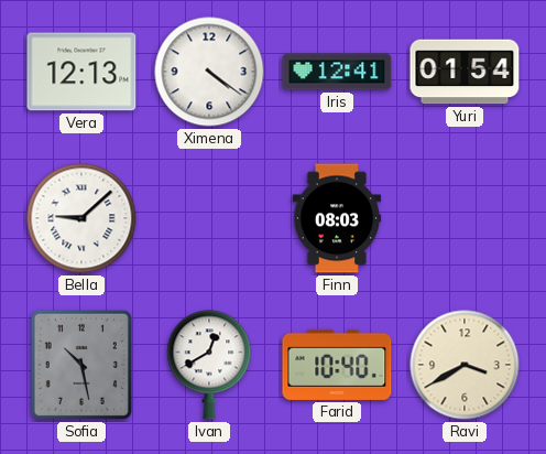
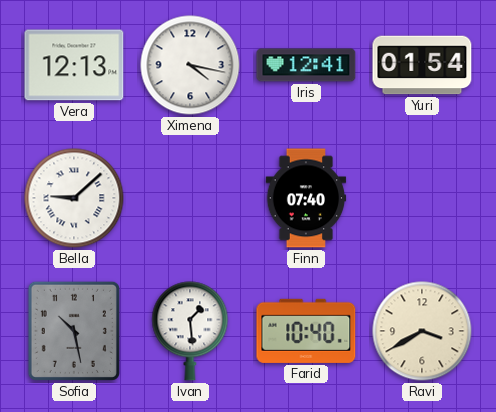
Ximena: 4:21 -> 4:17
Finn: 08:03 -> 07:40
Ivan: 12:40 -> 1:29
